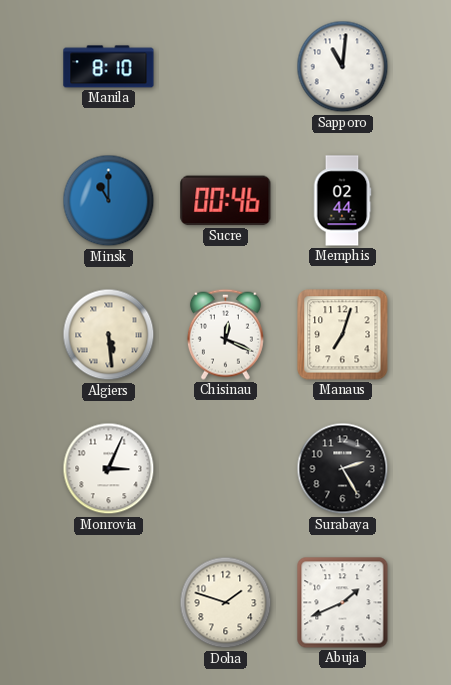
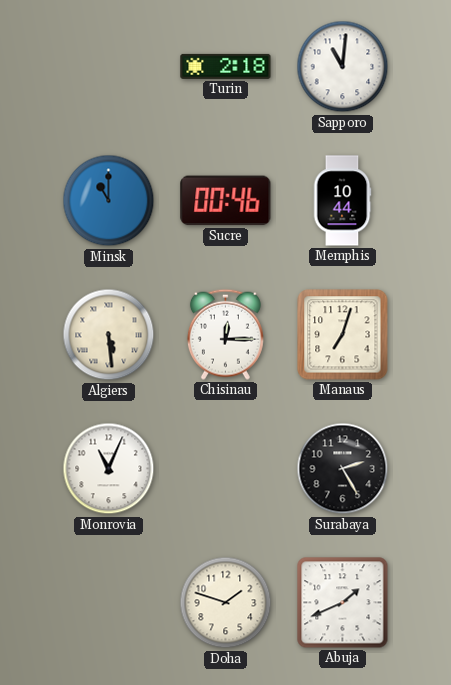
Manila: 8:10 -> none
Turin: none -> 2:18
Memphis: 02:44 -> 10:44
Chisinau: 12:19 -> 12:15
Monrovia: 3:04 -> 11:04
